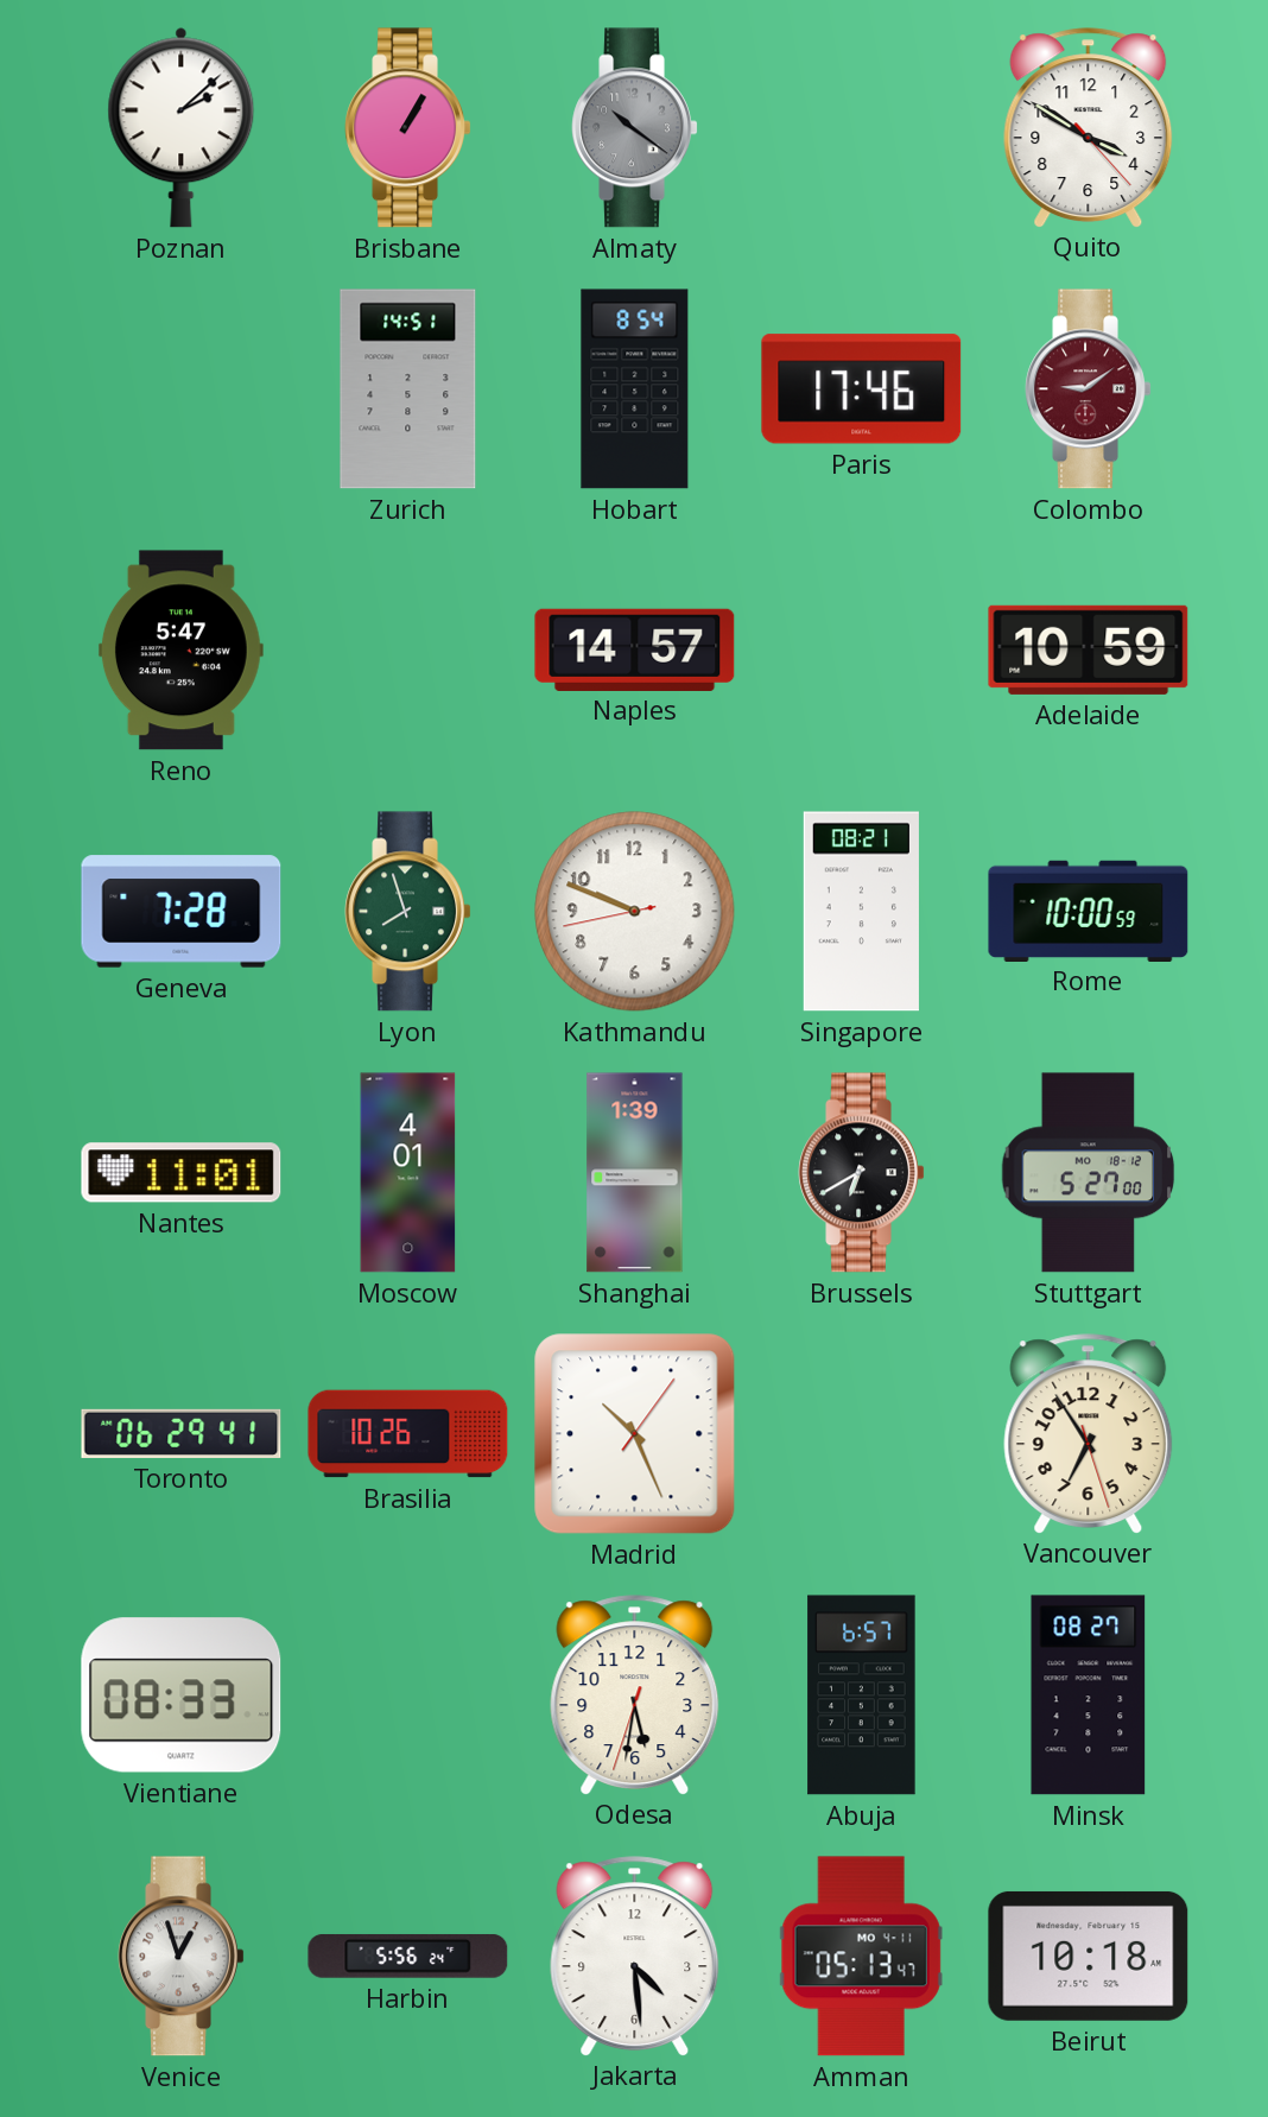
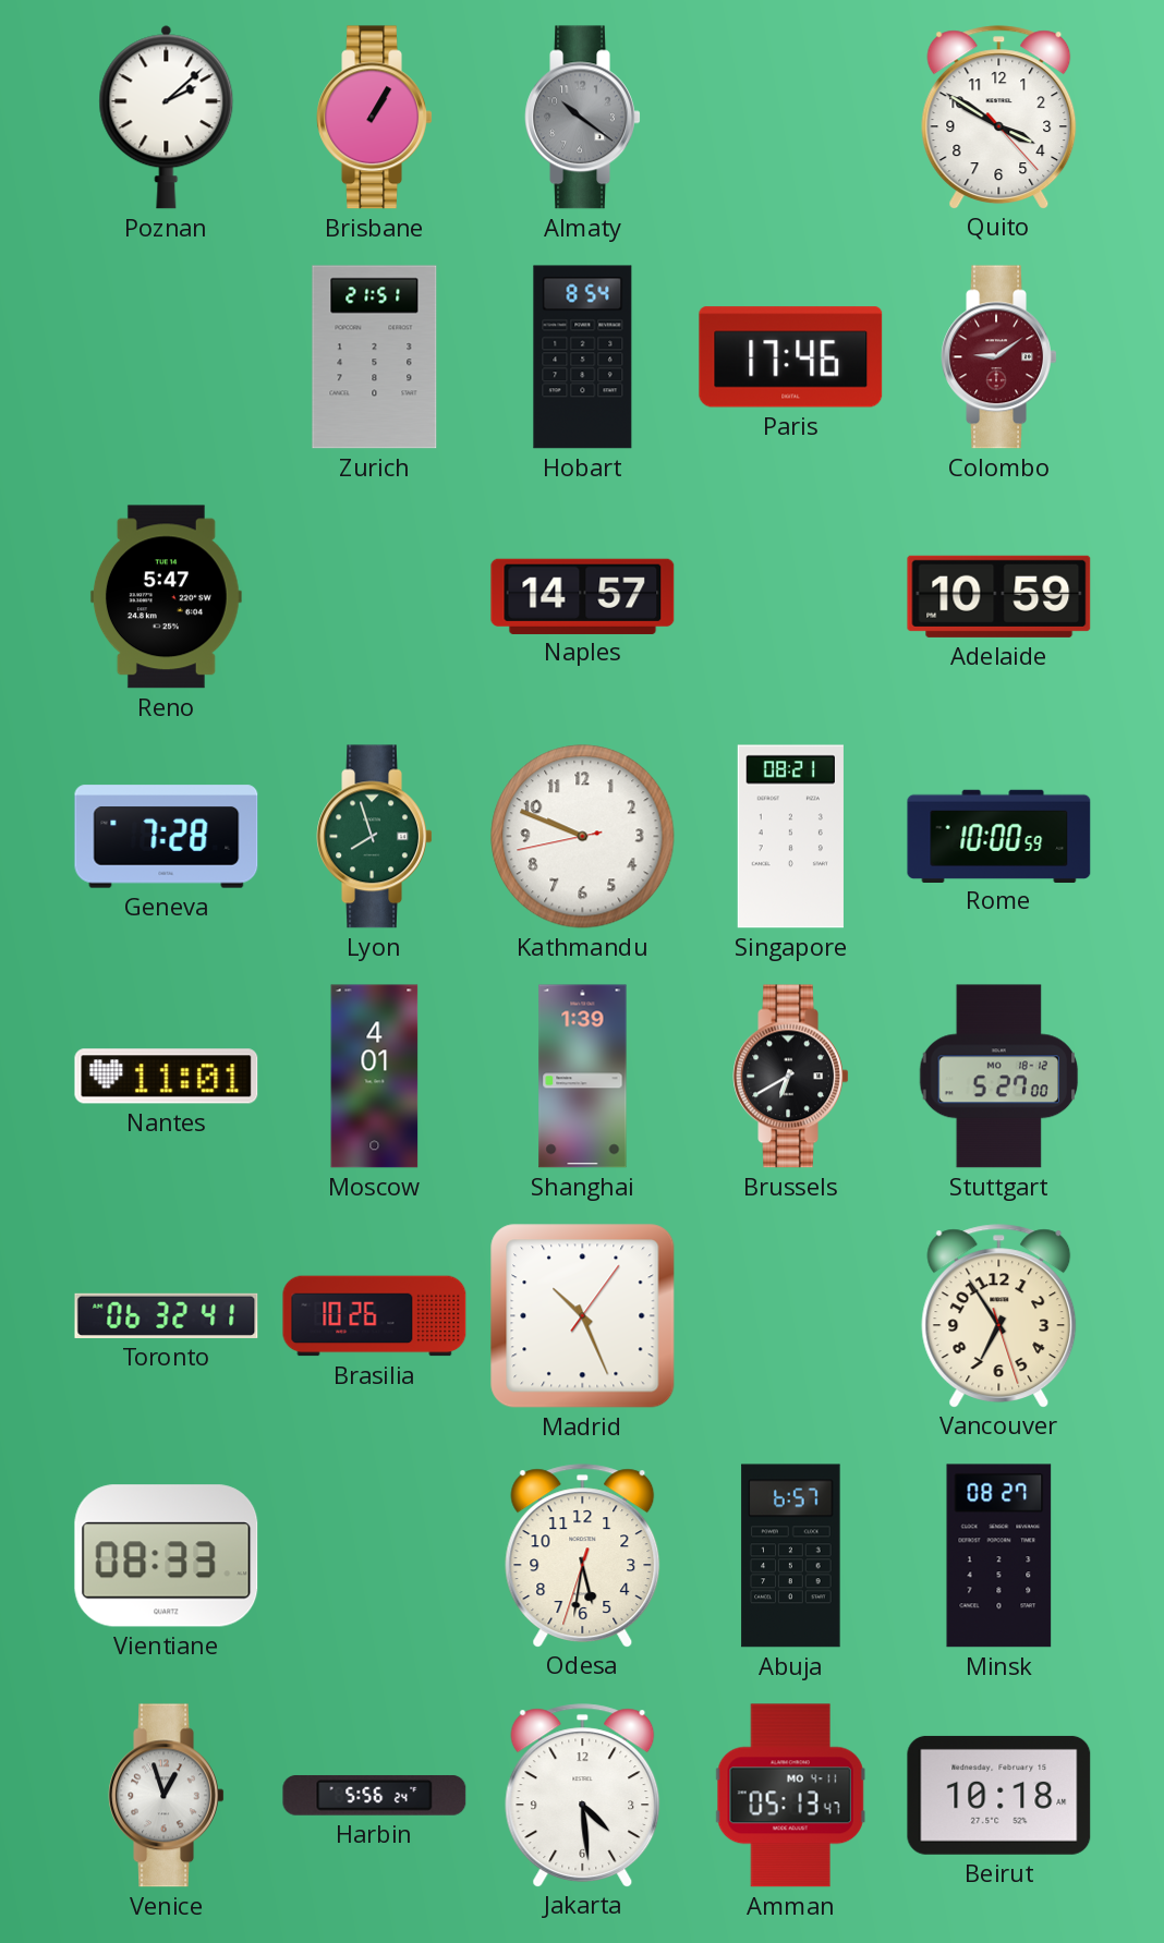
Zurich: 14:51 -> 21:51
Toronto: 06:29 -> 06:32
